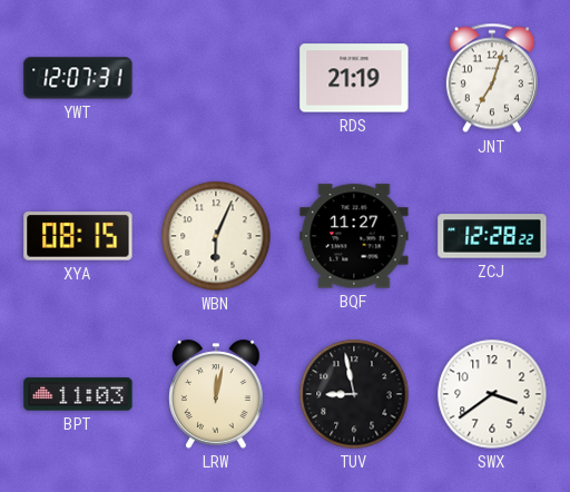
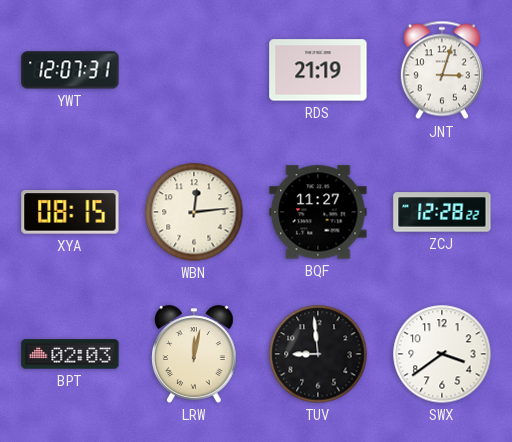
JNT: 7:03 -> 3:03
WBN: 6:04 -> 12:14
BPT: 11:03 -> 02:03
TUV: 8:58 -> 8:59
